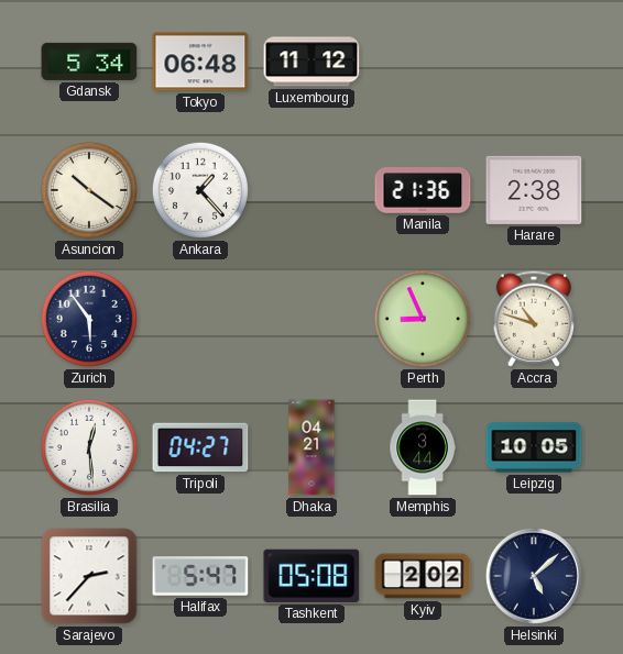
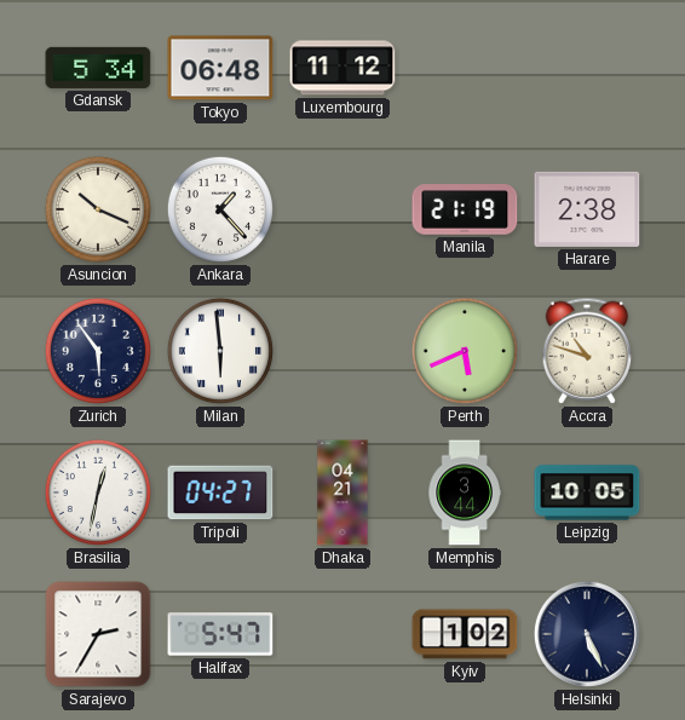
Asuncion: 10:21 -> 10:19
Manila: 21:36 -> 21:19
Milan: none -> 5:59
Perth: 8:56 -> 5:41
Brasilia: 12:29 -> 12:32
Sarajevo: 2:37 -> 2:35
Tashkent: 05:08 -> none
Kyiv: 2:02 -> 1:02
Helsinki: 5:08 -> 5:26
